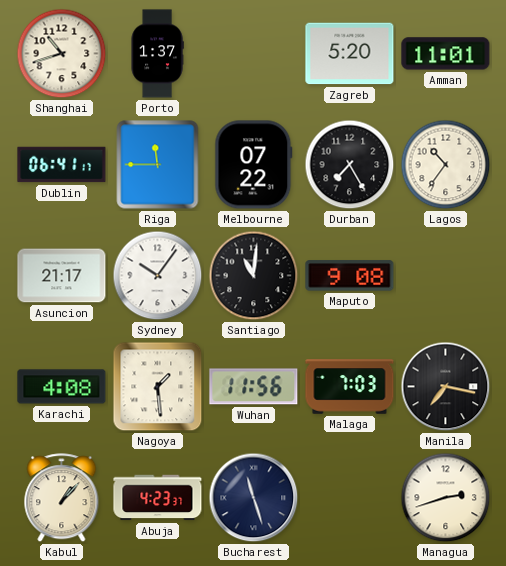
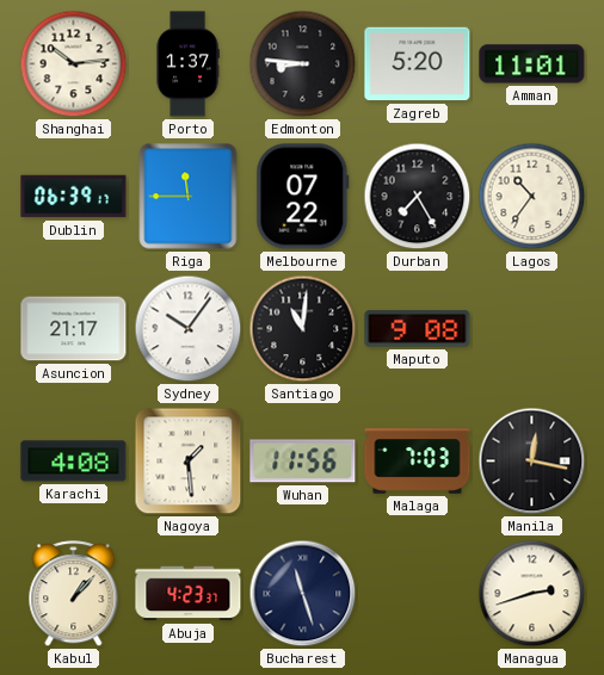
Shanghai: 10:42 -> 10:14
Edmonton: none -> 8:46
Dublin: 06:41 -> 06:39
Manila: 7:17 -> 12:17
